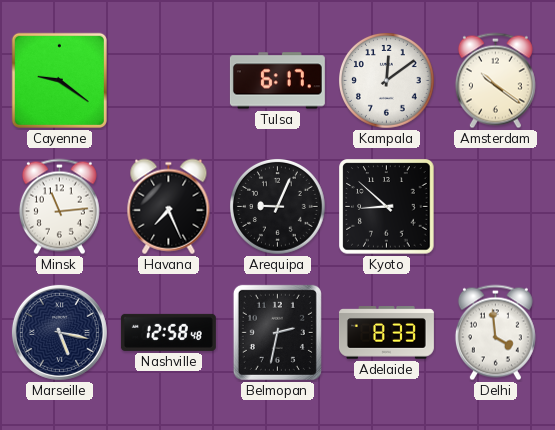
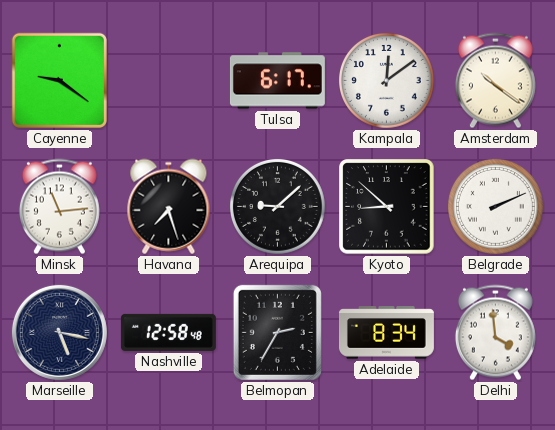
Havana: 7:26 -> 7:27
Arequipa: 9:04 -> 9:08
Belgrade: none -> 2:11
Belmopan: 2:32 -> 2:35
Adelaide: 8:33 -> 8:34
